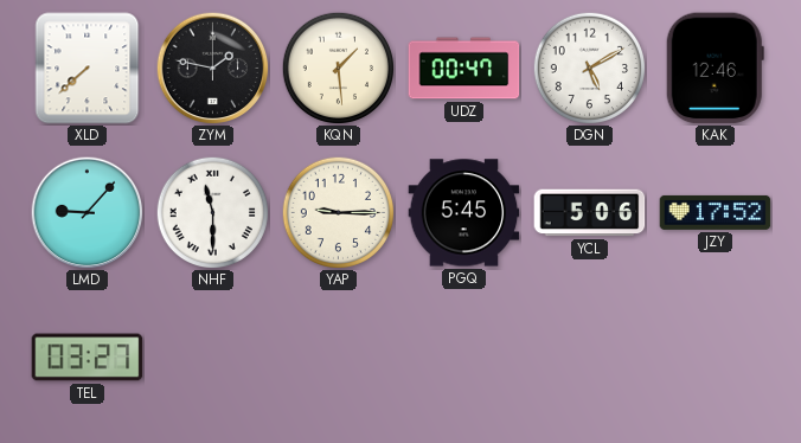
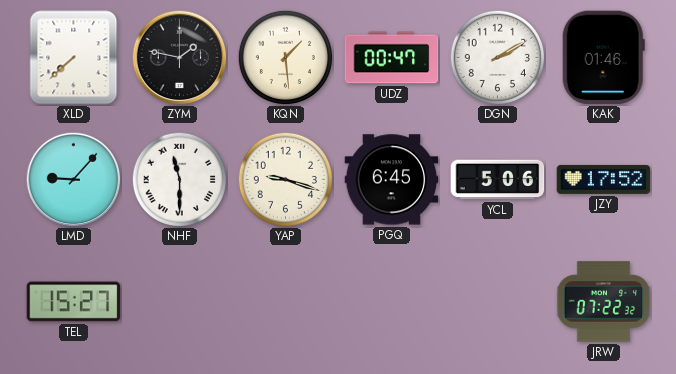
DGN: 5:10 -> 2:10
KAK: 12:46 -> 01:46
YAP: 9:15 -> 9:18
PGQ: 5:45 -> 6:45
TEL: 03:27 -> 15:27
JRW: none -> 07:22
